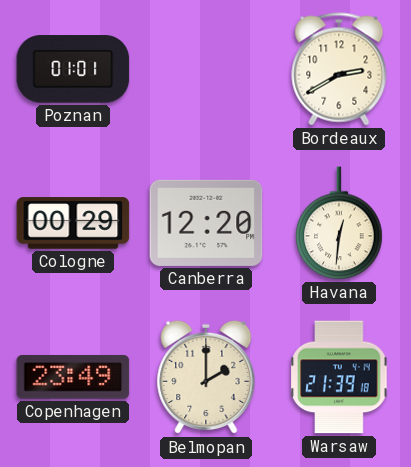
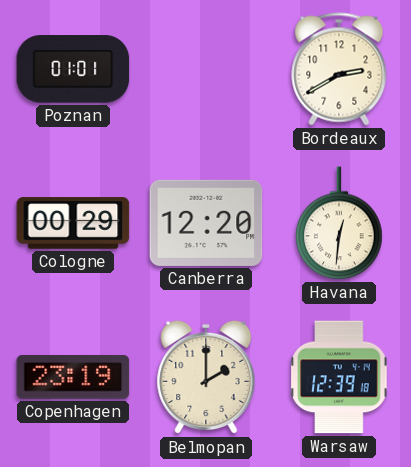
Copenhagen: 23:49 -> 23:19
Warsaw: 21:39 -> 12:39
